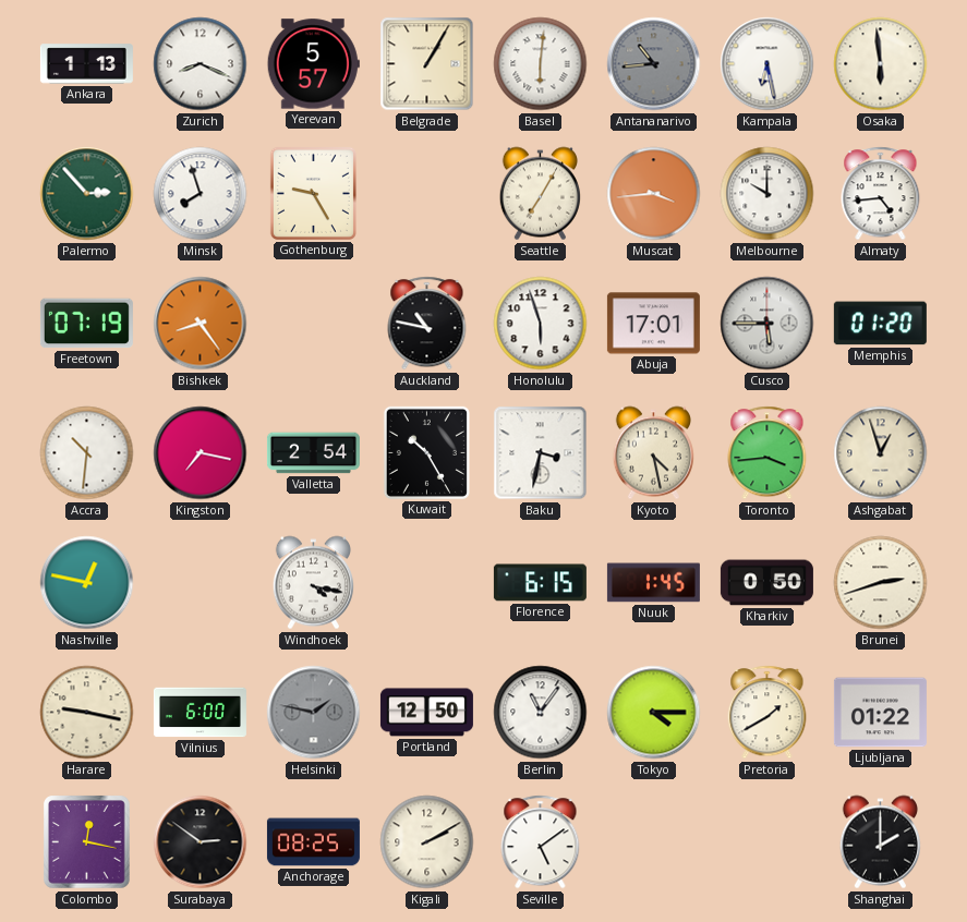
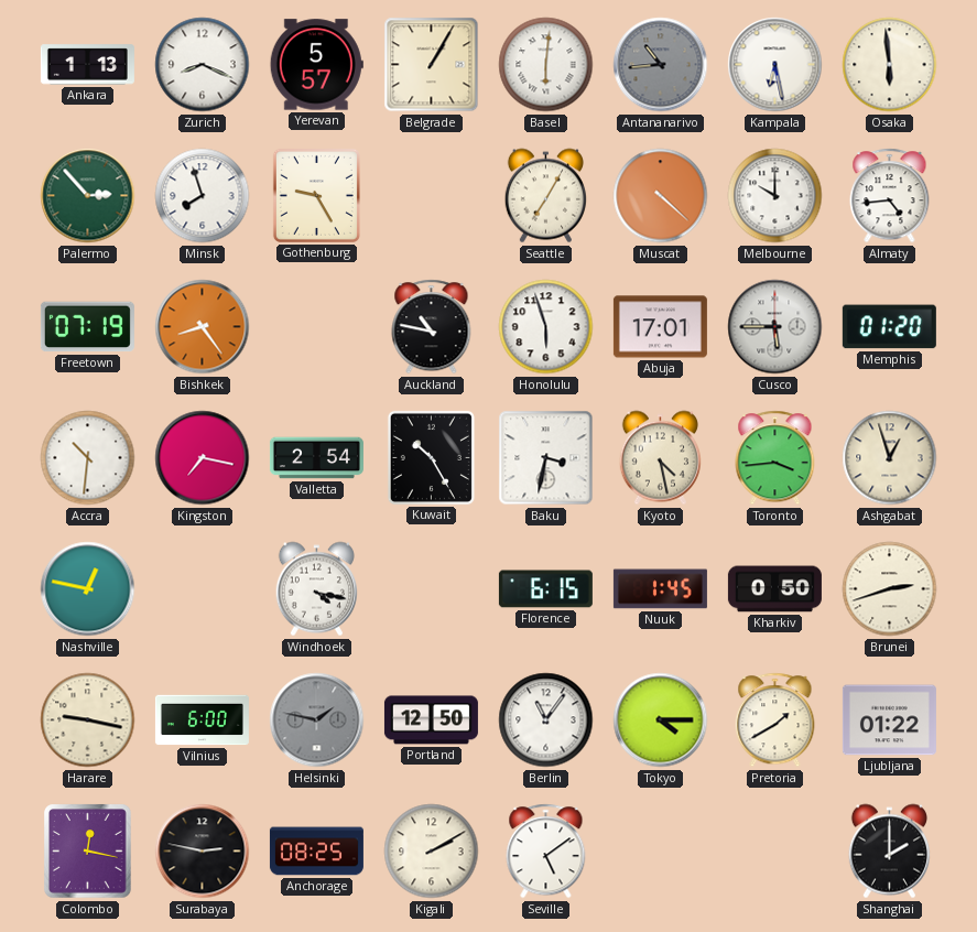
Muscat: 3:44 -> 4:22
Surabaya: 2:51 -> 2:47
